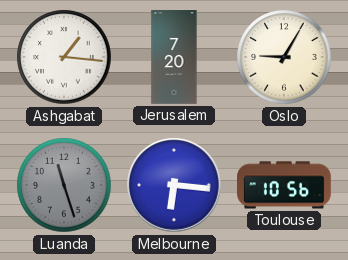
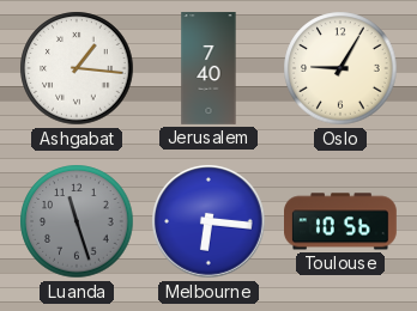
Jerusalem: 7:20 -> 7:40
